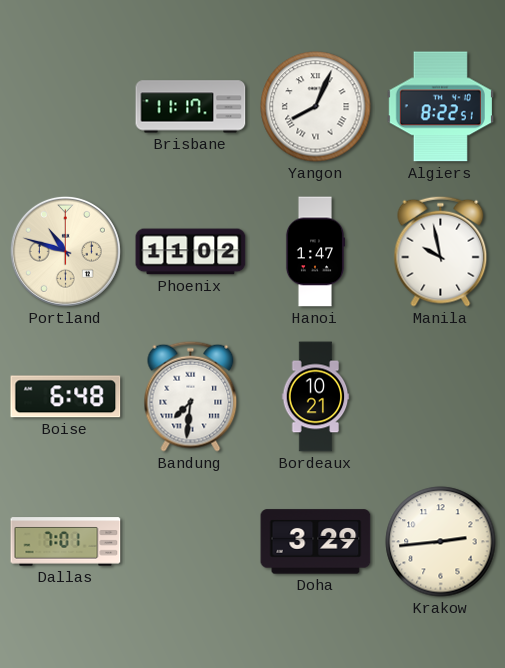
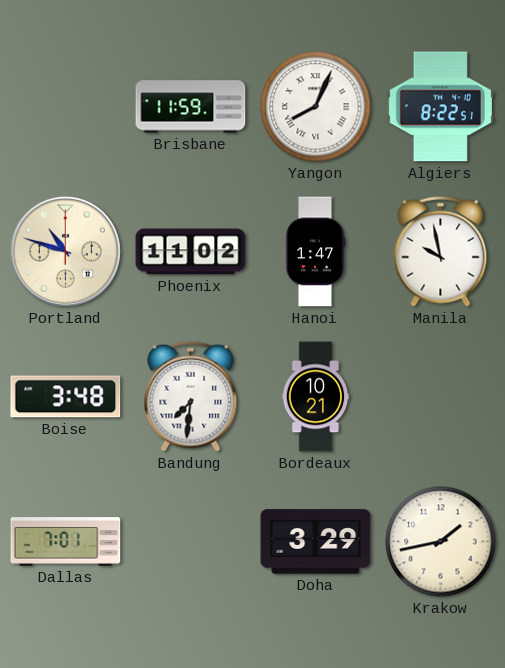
Brisbane: 11:17 -> 11:59
Boise: 6:48 -> 3:48
Krakow: 2:44 -> 1:43
